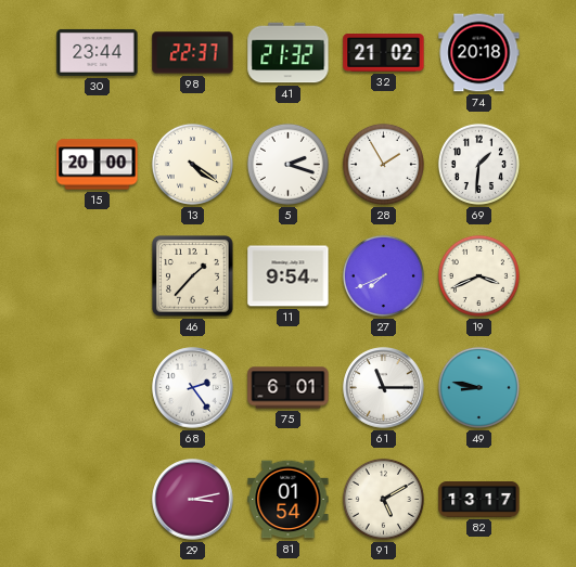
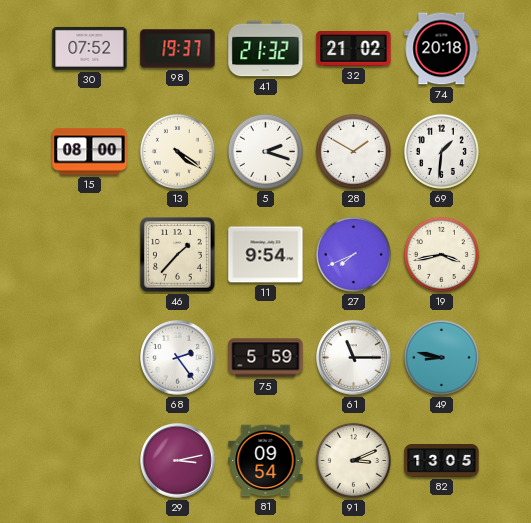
30: 23:44 -> 07:52
98: 22:37 -> 19:37
15: 20:00 -> 08:00
28: 1:55 -> 1:50
19: 3:41 -> 3:43
75: 6:01 -> 5:59
81: 01:54 -> 09:54
91: 5:10 -> 3:11
82: 13:17 -> 13:05
